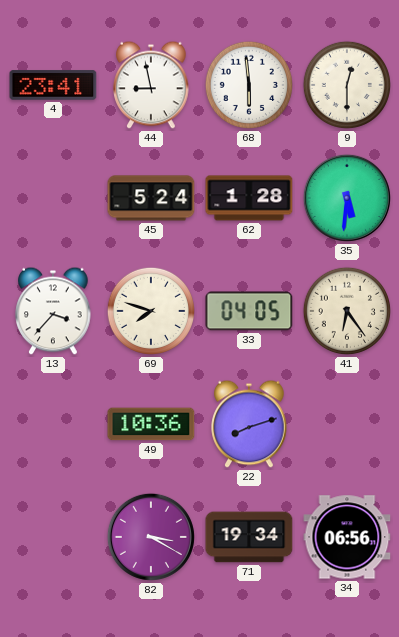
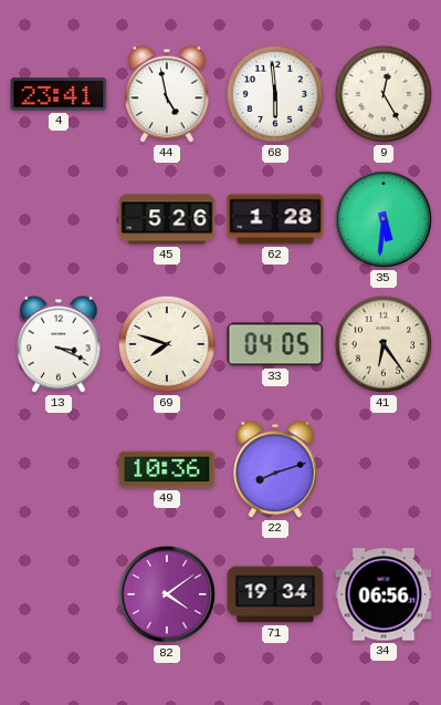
44: 8:58 -> 4:58
9: 12:30 -> 12:25
45: 5:24 -> 5:26
13: 3:37 -> 3:19
82: 3:20 -> 4:09
